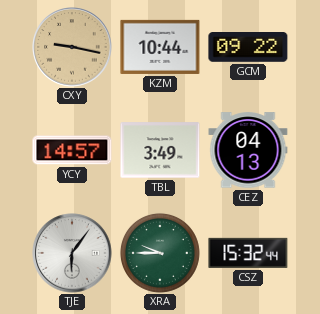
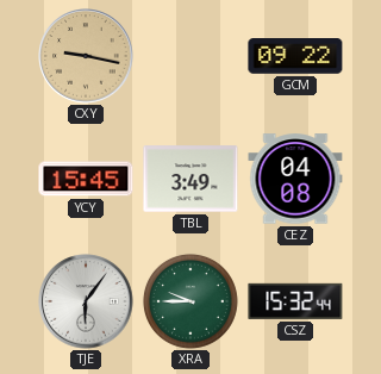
KZM: 10:44 -> none
YCY: 14:57 -> 15:45
CEZ: 04:13 -> 04:08
